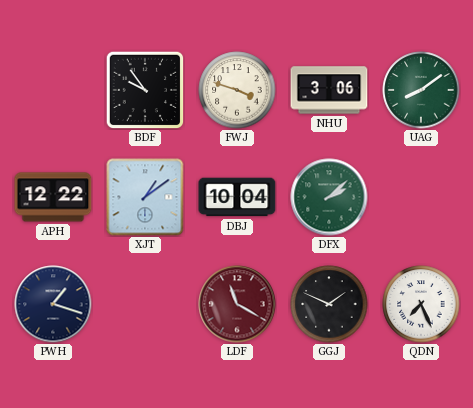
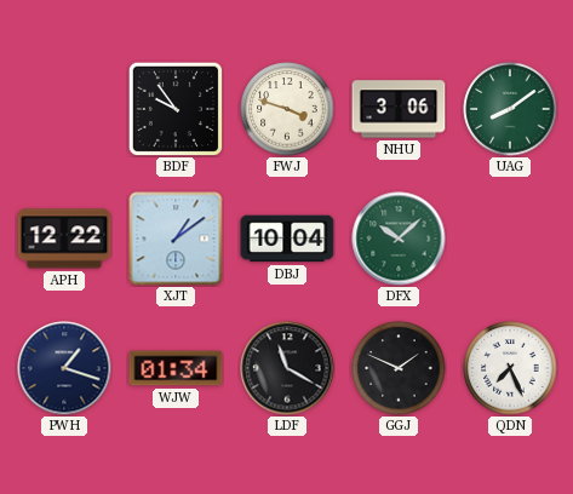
DFX: 2:08 -> 10:08
WJW: none -> 01:34
LDF dial: burgundy -> black
